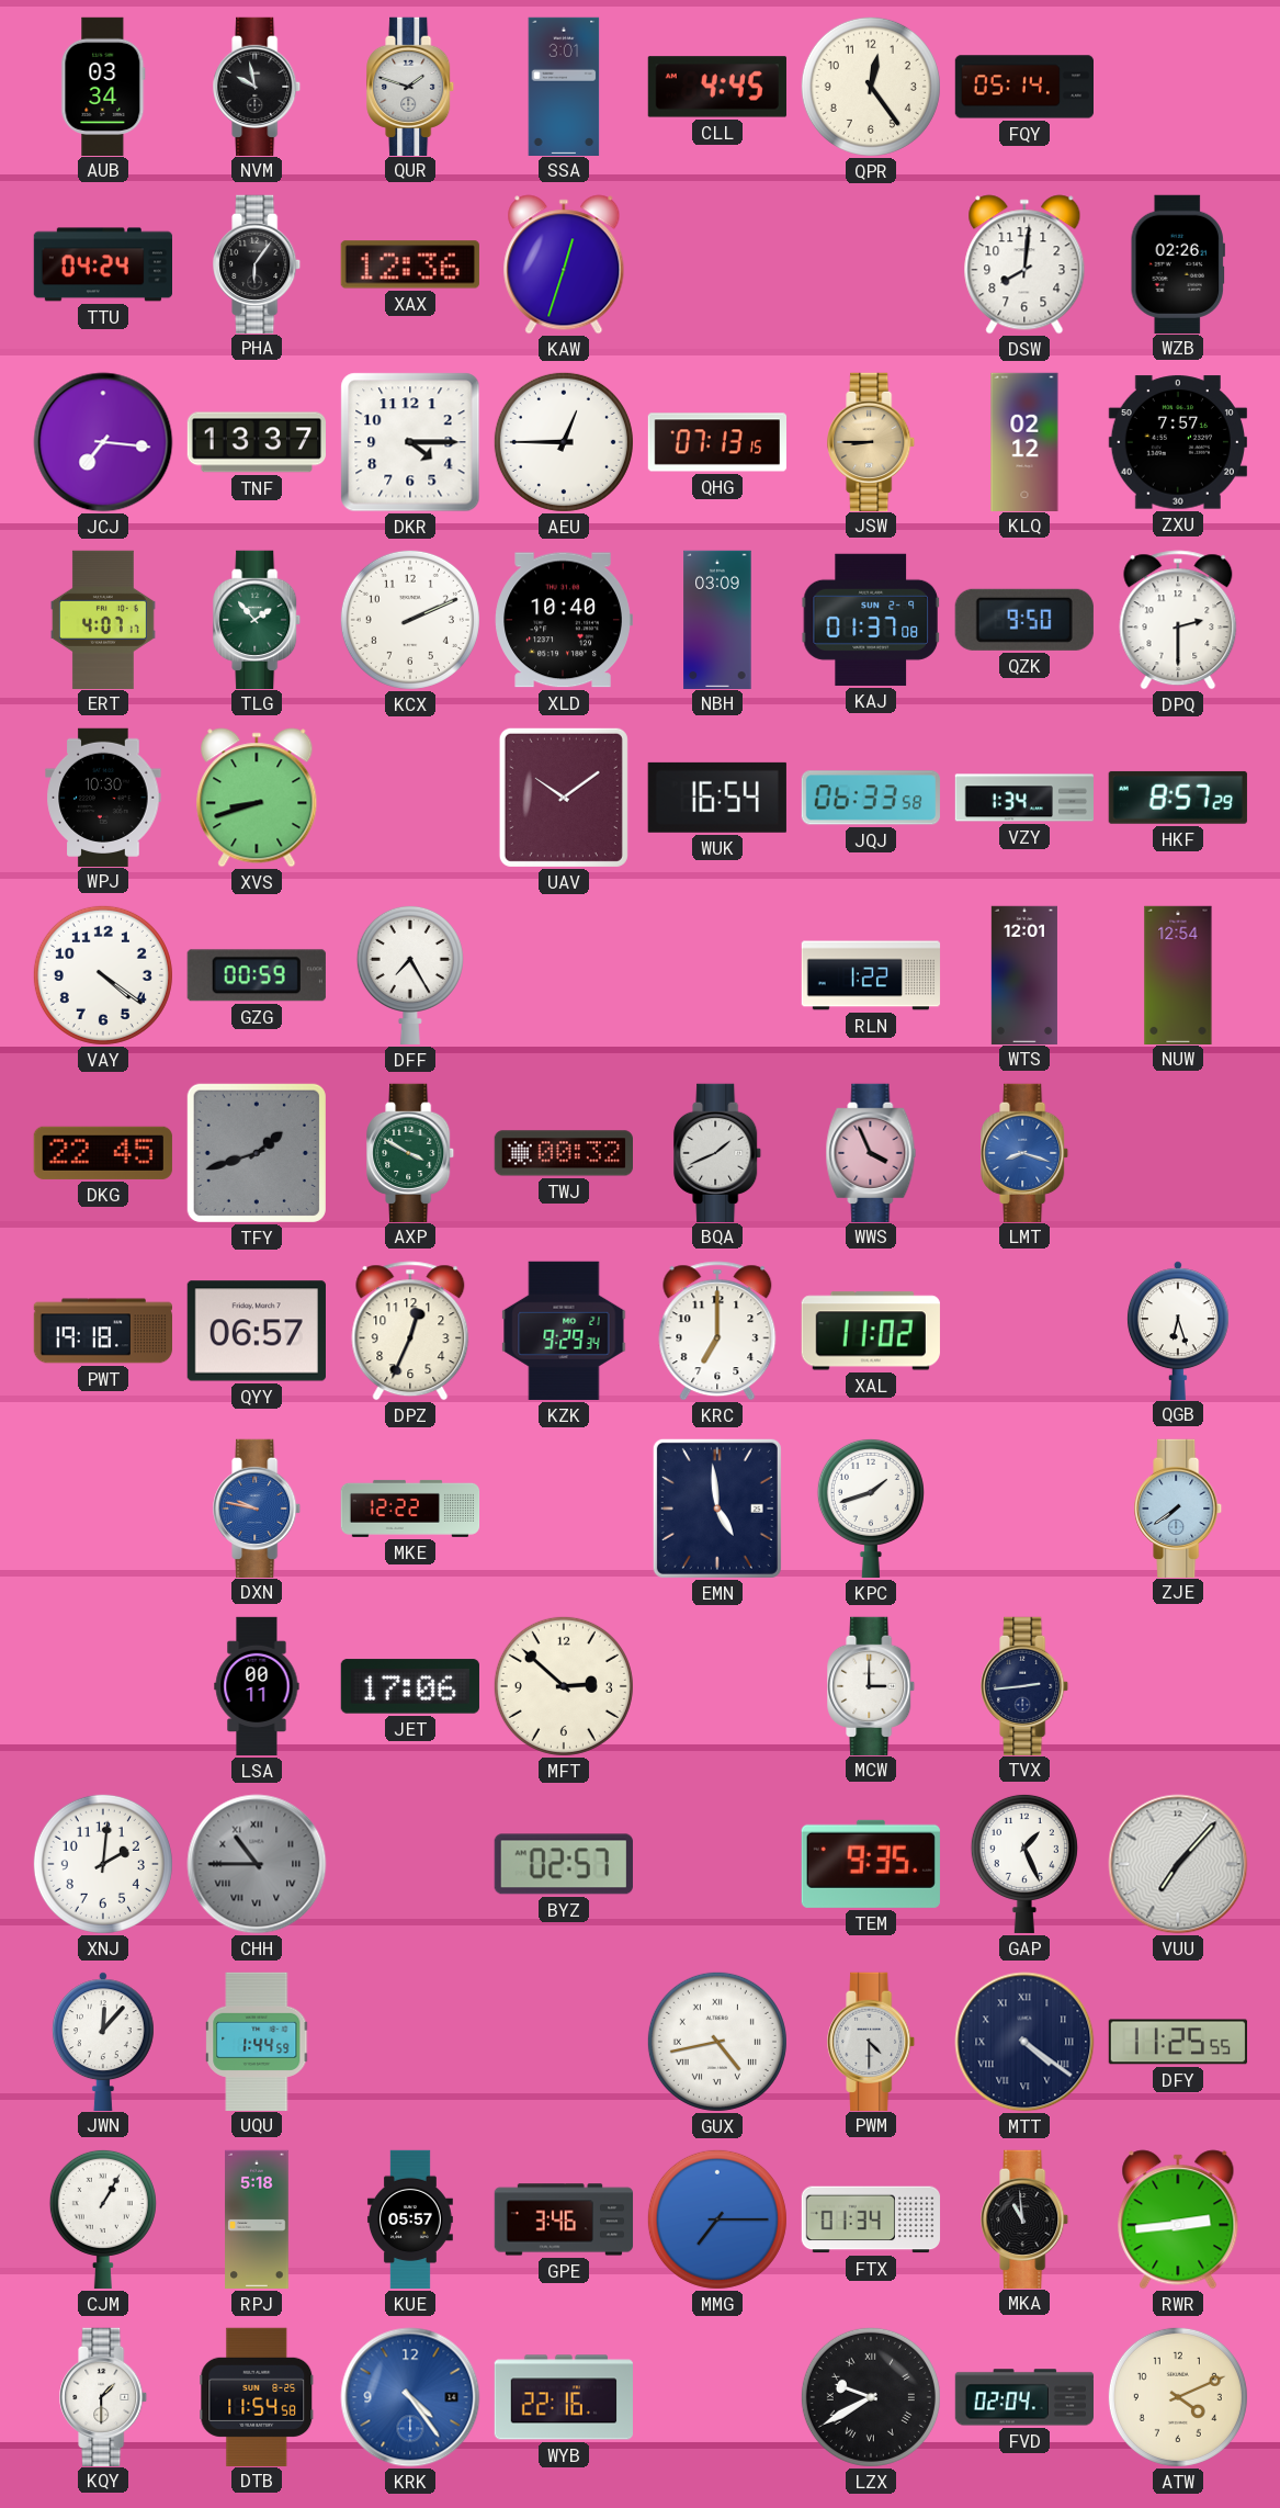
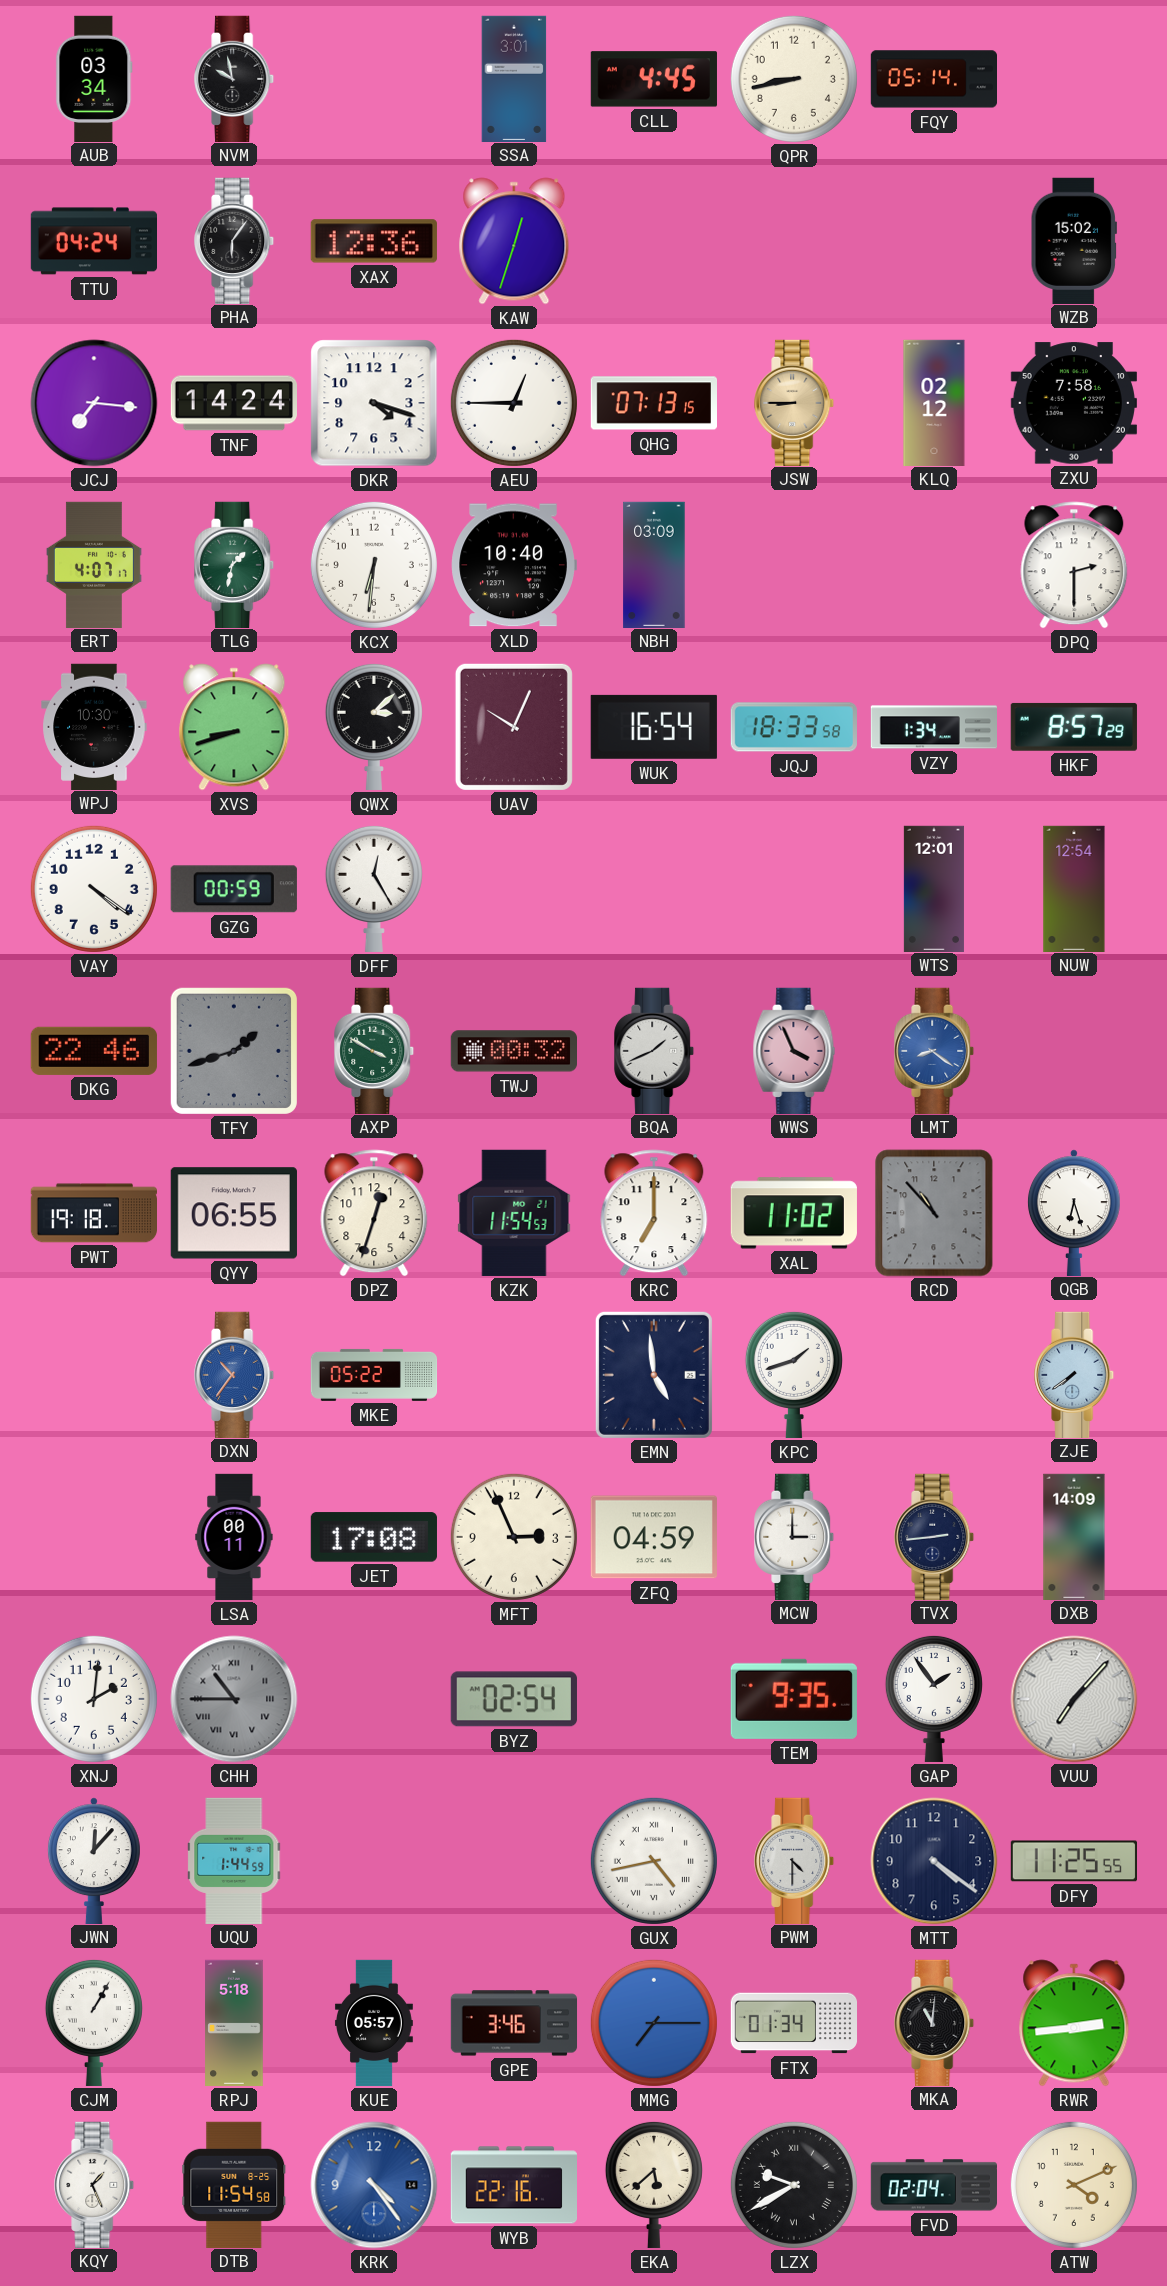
QUR: 1:48 -> none
QPR: 12:24 -> 8:43
DSW: 8:01 -> none
WZB: 02:26 -> 15:02
TNF: 13:37 -> 14:24
DKR: 4:15 -> 4:18
ZXU: 7:57 -> 7:58
TLG: 1:53 -> 1:32
KCX: 2:11 -> 6:31
KAJ: 01:37 -> none
QZK: 9:50 -> none
QWX: none -> 3:08
UAV: 10:09 -> 10:04
JQJ: 06:33 -> 18:33
DFF: 7:25 -> 12:25
RLN: 1:22 -> none
DKG: 22:45 -> 22:46
LMT: 8:18 -> 8:21
QYY: 06:57 -> 06:55
DPZ: 12:34 -> 12:33
KZK: 9:29 -> 11:54
RCD: none -> 10:53
DXN: 9:47 -> 10:36
MKE: 12:22 -> 05:22
JET: 17:06 -> 17:08
MFT: 2:52 -> 2:56
ZFQ: none -> 04:59
DXB: none -> 14:09
BYZ: 02:57 -> 02:54
GAP: 1:26 -> 1:54
MTT numerals: Roman -> Arabic
MKA: 10:59 -> 11:01
KQY: 1:30 -> 1:26
EKA: none -> 5:38
